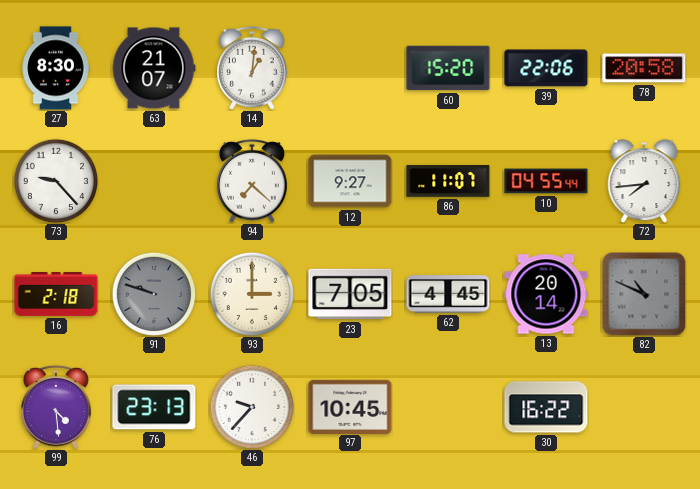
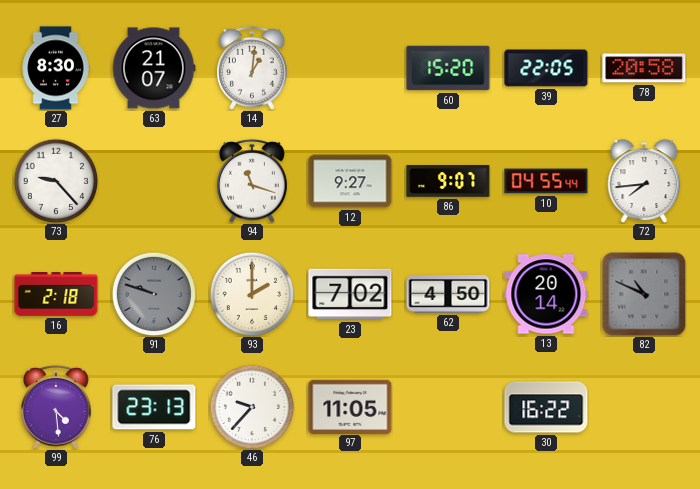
39: 22:06 -> 22:05
94: 7:22 -> 11:18
86: 11:07 -> 9:07
93: 3:00 -> 2:00
23: 7:05 -> 7:02
62: 4:45 -> 4:50
97: 10:45 -> 11:05
